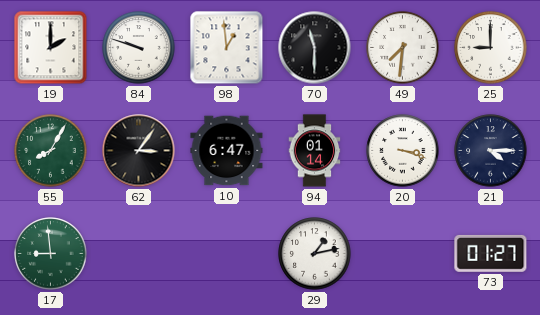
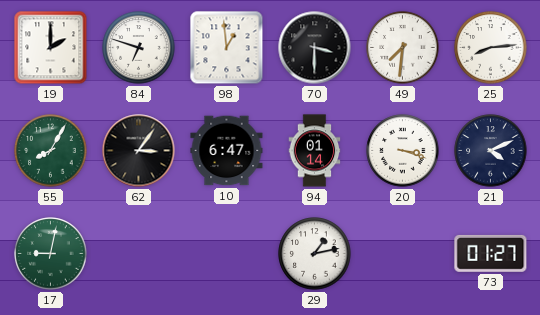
84: 9:48 -> 6:48
70: 11:30 -> 3:30
25: 9:00 -> 8:14
21: 4:15 -> 4:11
17: 8:59 -> 9:02
